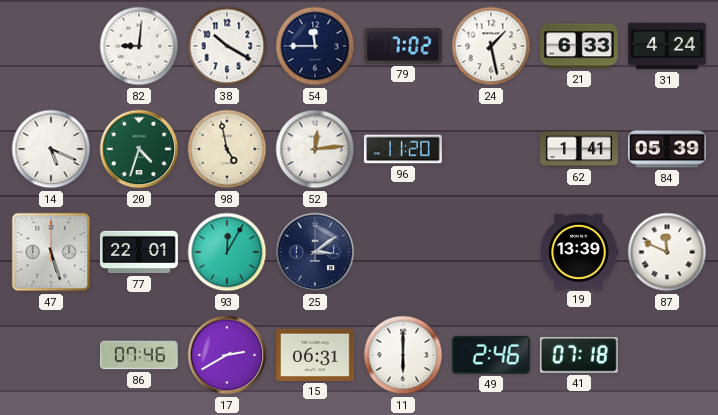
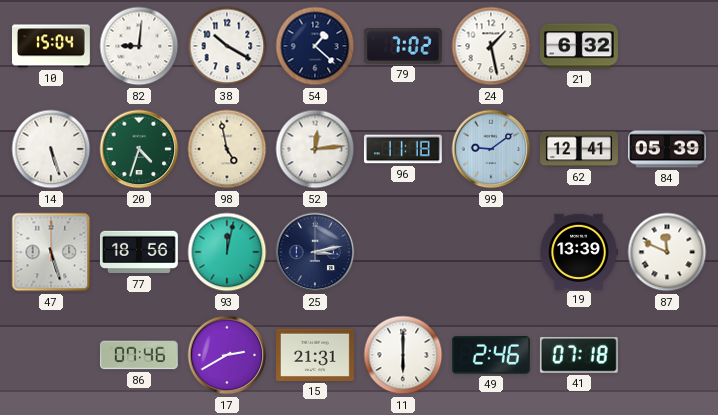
10: none -> 15:04
54: 11:45 -> 1:22
21: 6:33 -> 6:32
31: 4:24 -> none
14: 5:19 -> 5:27
96: 11:20 -> 11:18
99: none -> 9:09
62: 1:41 -> 12:41
77: 22:01 -> 18:56
93: 12:05 -> 12:02
25: 3:09 -> 3:13
15: 06:31 -> 21:31
